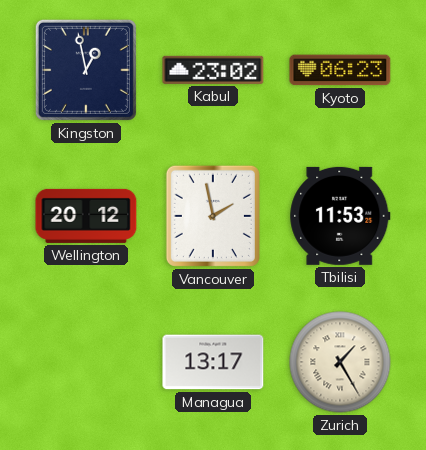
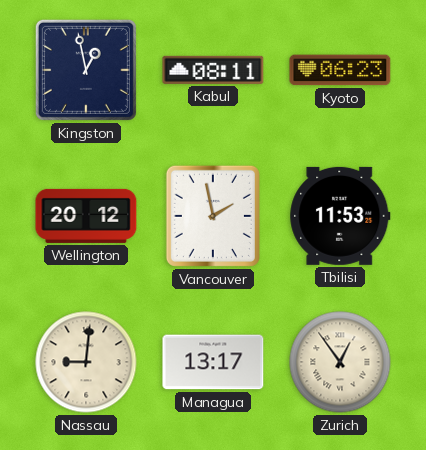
Kabul: 23:02 -> 08:11
Nassau: none -> 9:01
Zurich: 1:25 -> 12:54
